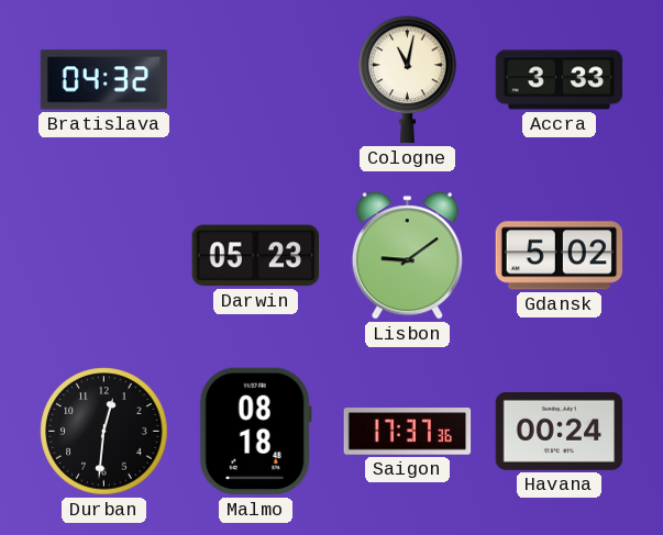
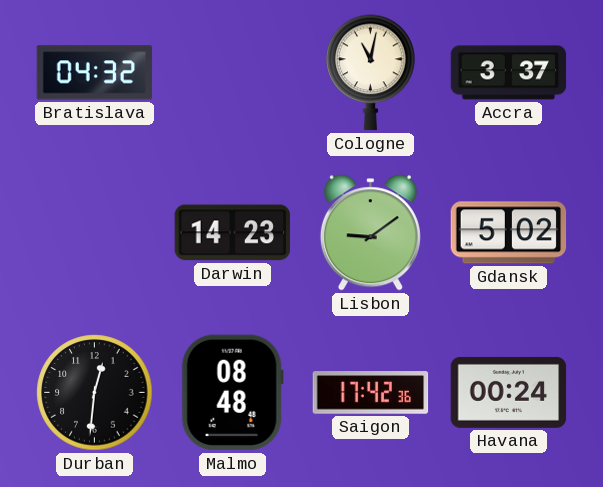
Accra: 3:33 -> 3:37
Darwin: 05:23 -> 14:23
Malmo: 08:18 -> 08:48
Saigon: 17:37 -> 17:42
